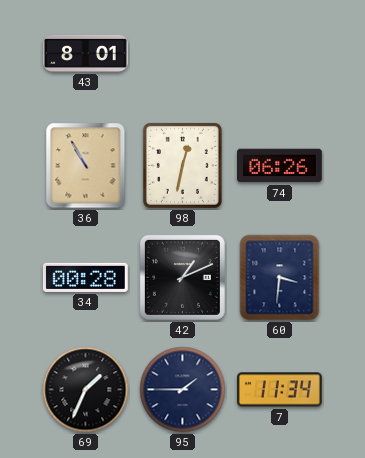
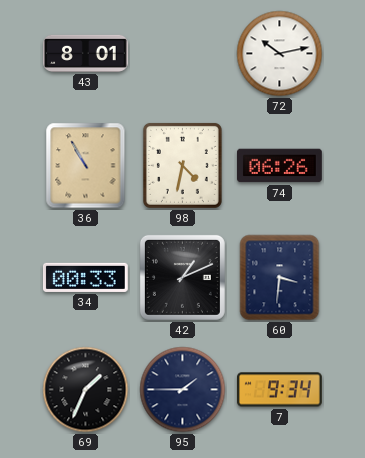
72: none -> 10:13
98: 12:32 -> 4:32
34: 00:28 -> 00:33
7: 11:34 -> 9:34
